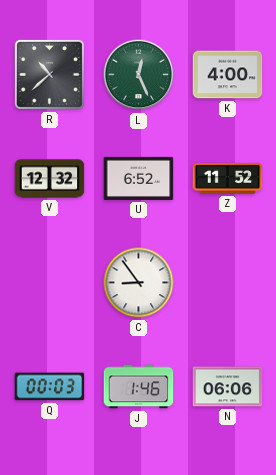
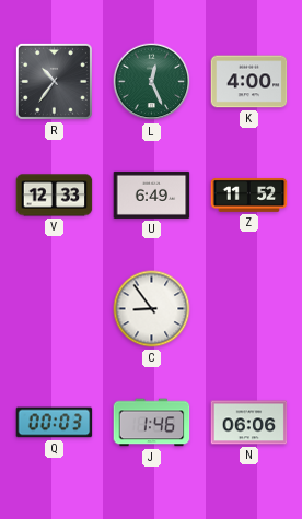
R: 10:38 -> 10:36
V: 12:32 -> 12:33
U: 6:52 -> 6:49
